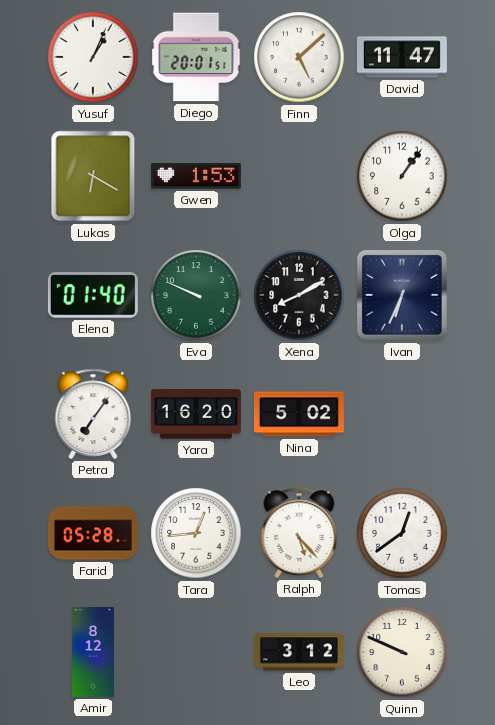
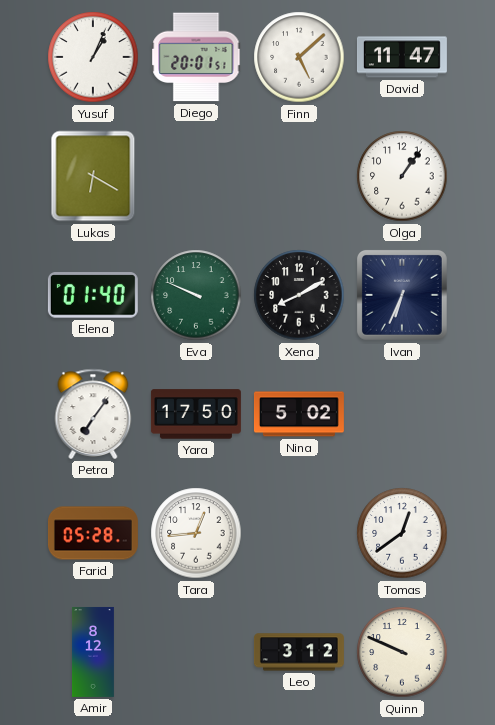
Gwen: 1:53 -> none
Yara: 16:20 -> 17:50
Ralph: 5:23 -> none
